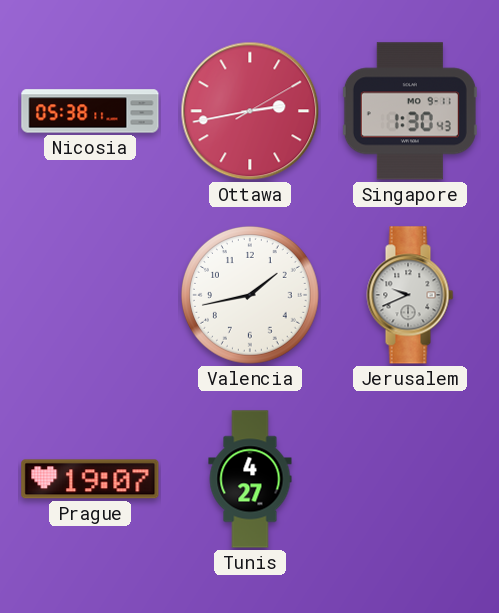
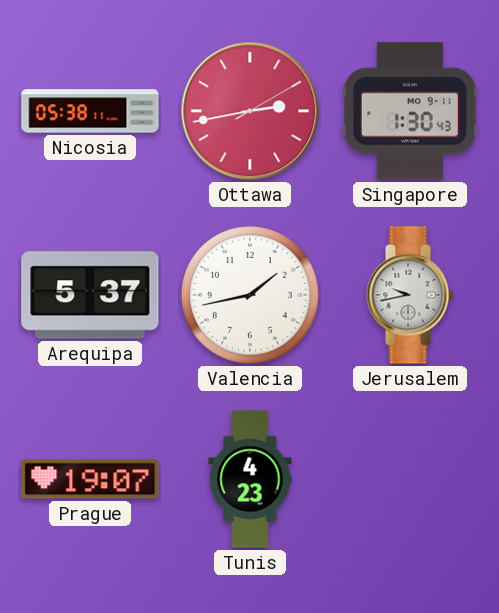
Arequipa: none -> 5:37
Jerusalem: 9:41 -> 9:43
Tunis: 4:27 -> 4:23
